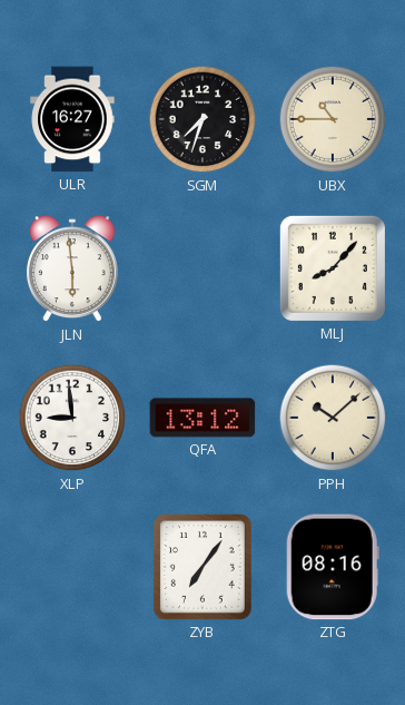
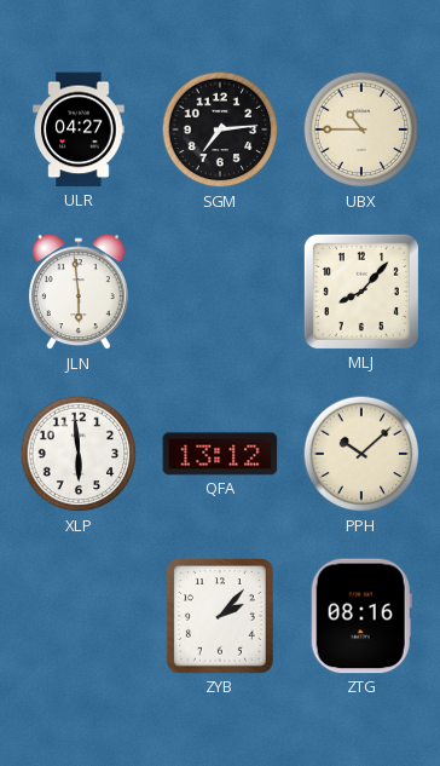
ULR: 16:27 -> 04:27
SGM: 7:33 -> 7:14
XLP: 8:59 -> 5:59
ZYB: 7:06 -> 2:07
